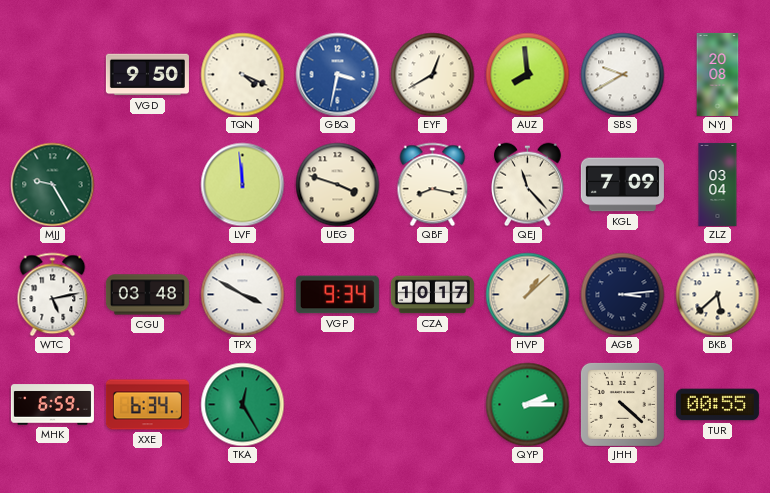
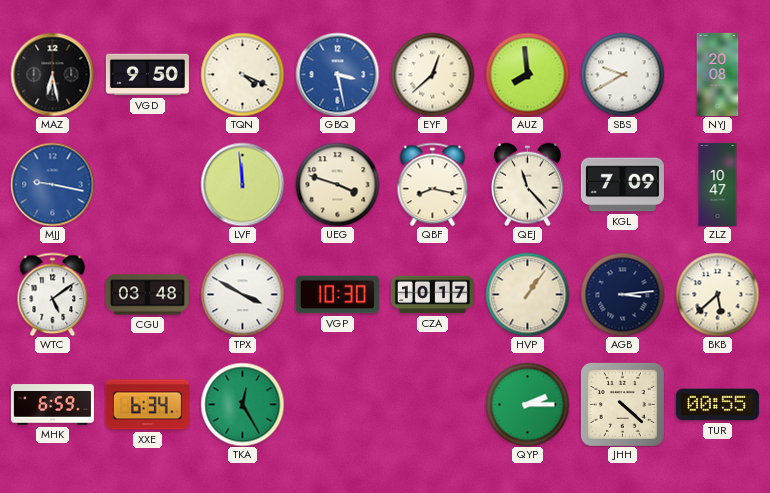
MAZ: none -> 6:28
GBQ: 3:32 -> 3:28
EYF: 12:40 -> 12:38
MJJ: 9:25 -> 9:17
MJJ dial: green -> blue
ZLZ: 03:04 -> 10:47
WTC: 5:13 -> 5:09
VGP: 9:34 -> 10:30
HVP: 1:08 -> 1:06
